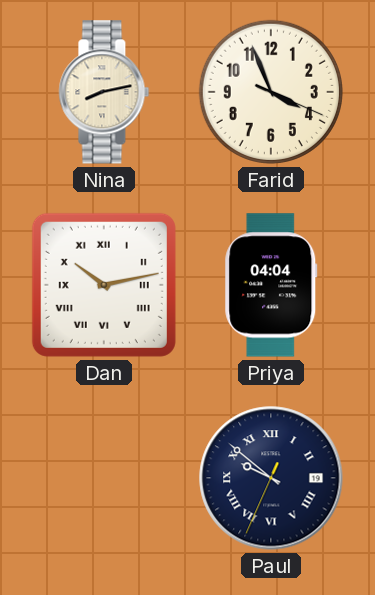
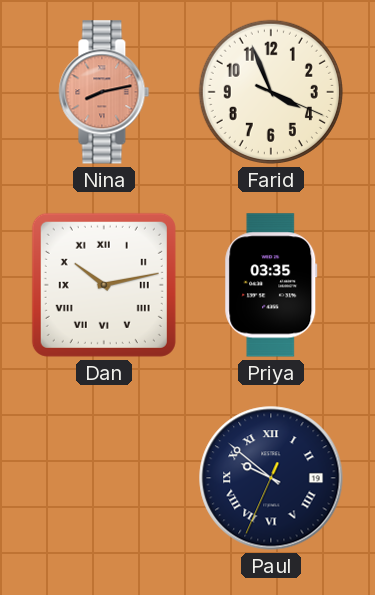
Nina dial: cream -> salmon
Priya: 04:04 -> 03:35
